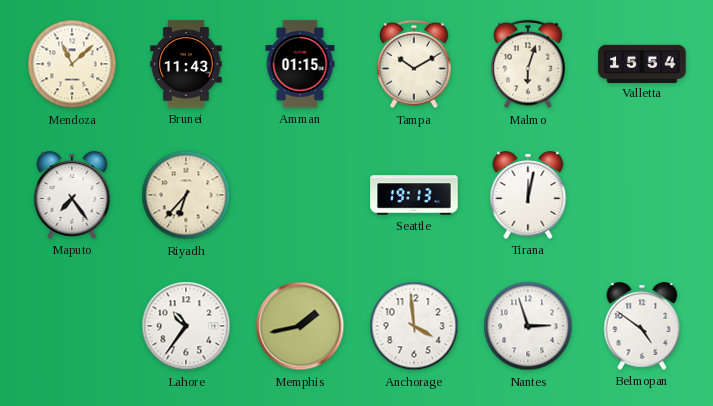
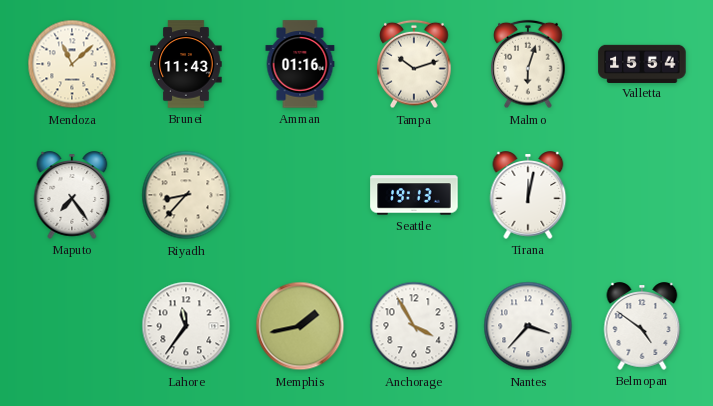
Amman: 01:15 -> 01:16
Tampa: 10:10 -> 10:12
Riyadh: 6:37 -> 8:37
Lahore: 10:36 -> 11:36
Anchorage: 3:59 -> 3:55
Nantes: 2:57 -> 3:37
